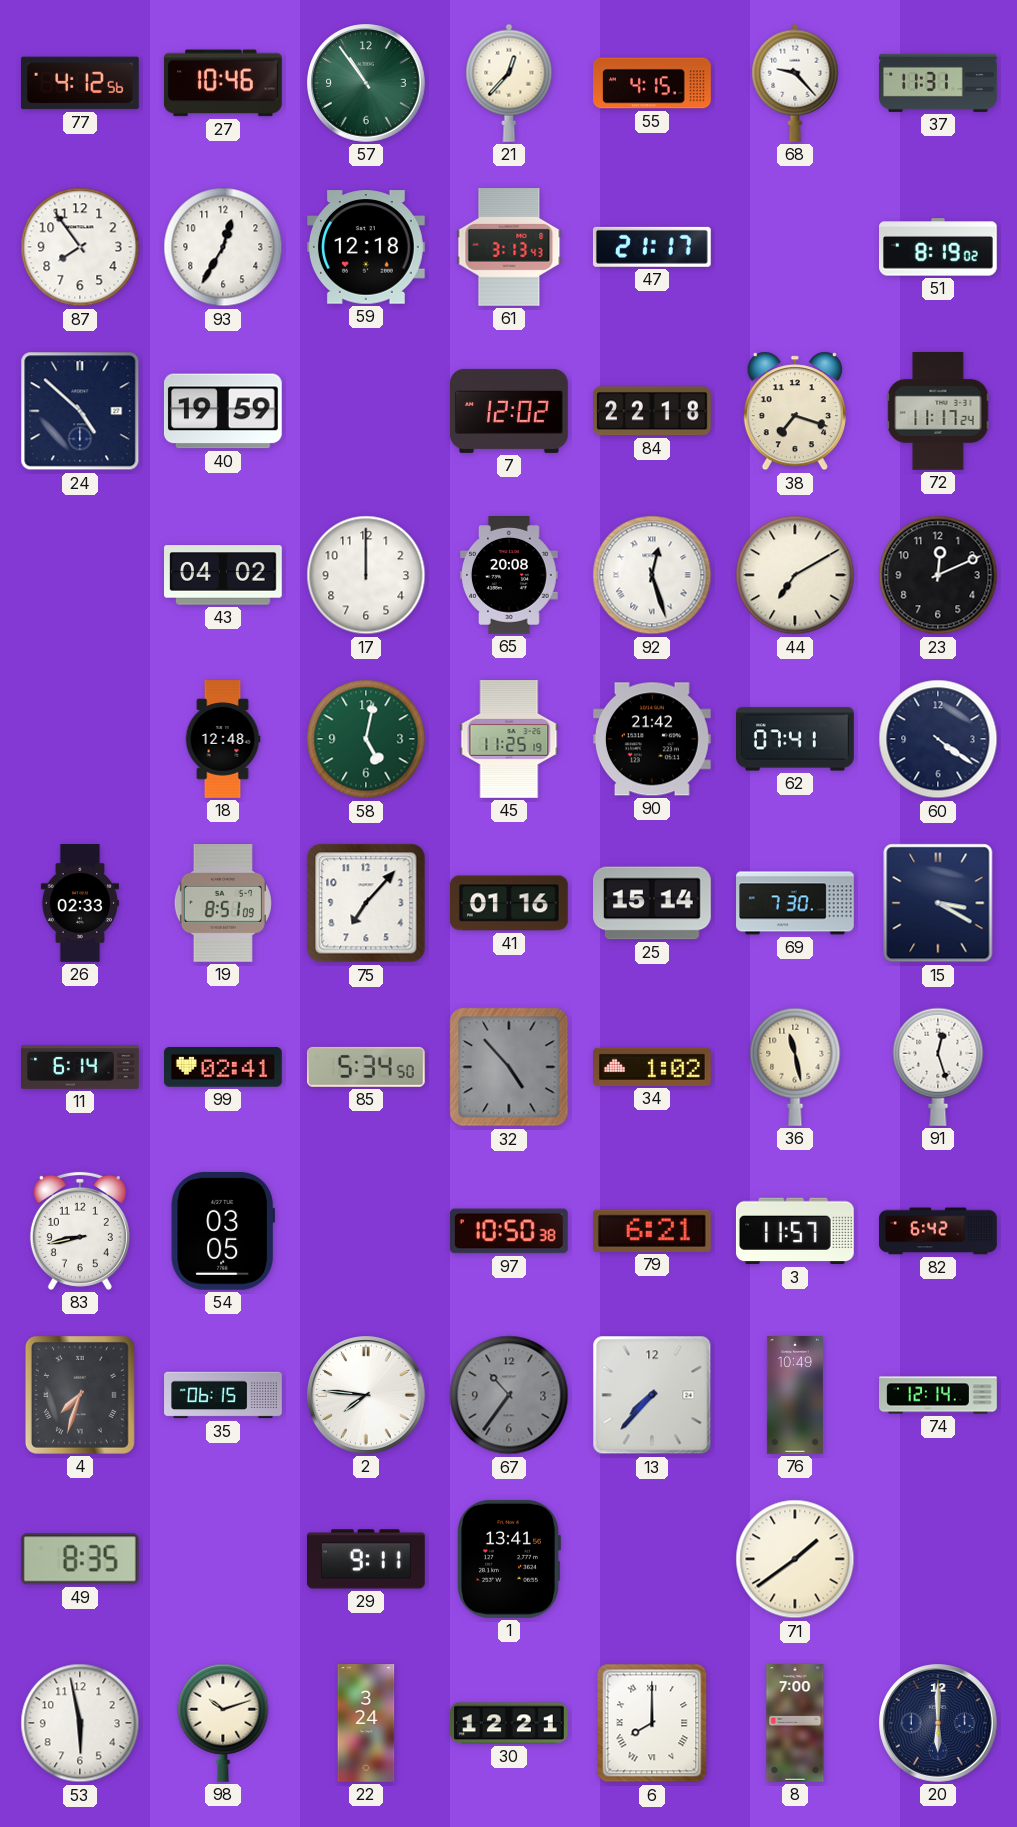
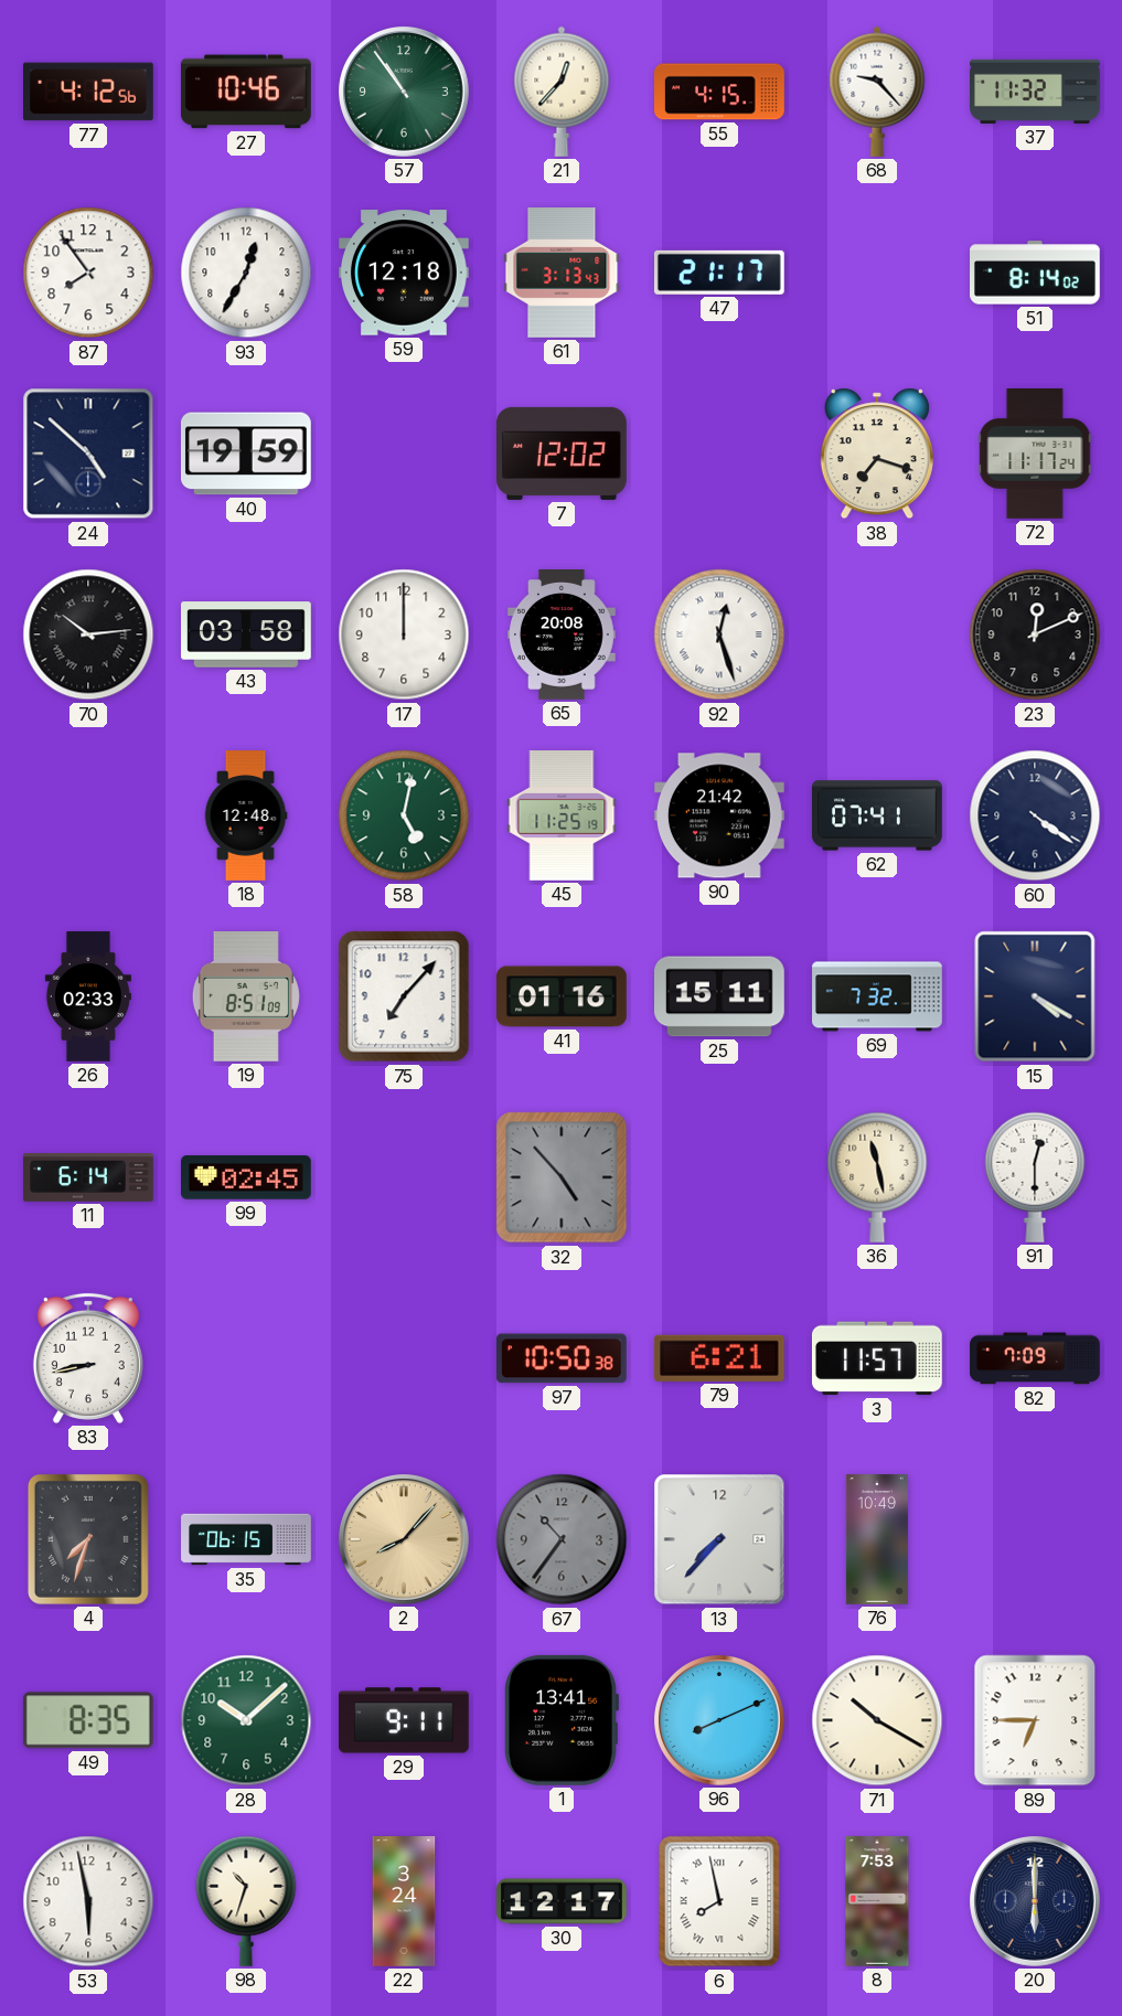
37: 11:31 -> 11:32
51: 8:19 -> 8:14
84: 22:18 -> none
70: none -> 10:14
43: 04:02 -> 03:58
44: 7:10 -> none
25: 15:14 -> 15:11
69: 7:30 -> 7:32
15: 3:20 -> 4:20
99: 02:41 -> 02:45
85: 5:34 -> none
34: 1:02 -> none
91: 12:27 -> 12:30
54: 03:05 -> none
82: 6:42 -> 7:09
2: 7:46 -> 8:07
2 dial: white -> champagne
74: 12:14 -> none
28: none -> 10:08
96: none -> 8:11
71: 1:39 -> 10:20
89: none -> 6:45
98: 10:12 -> 10:33
30: 12:21 -> 12:17
6: 8:00 -> 7:58
8: 7:00 -> 7:53
